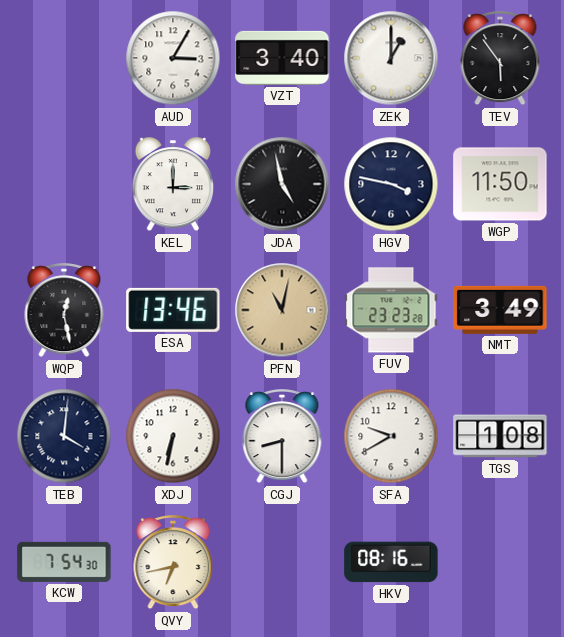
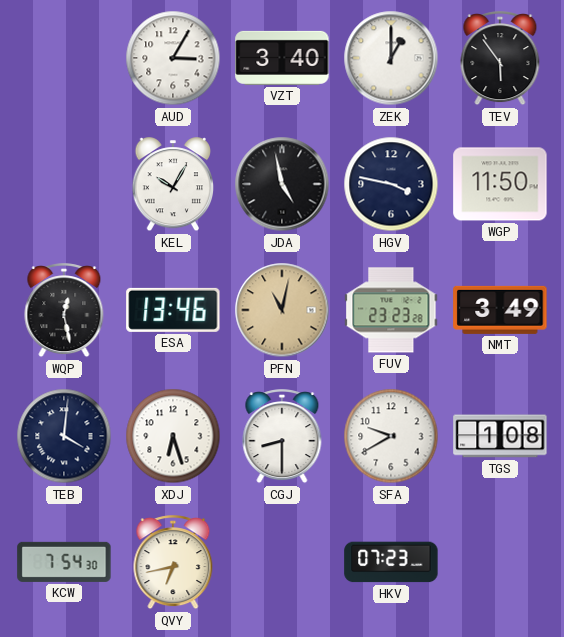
KEL: 3:00 -> 10:05
XDJ: 6:32 -> 6:27
HKV: 08:16 -> 07:23
